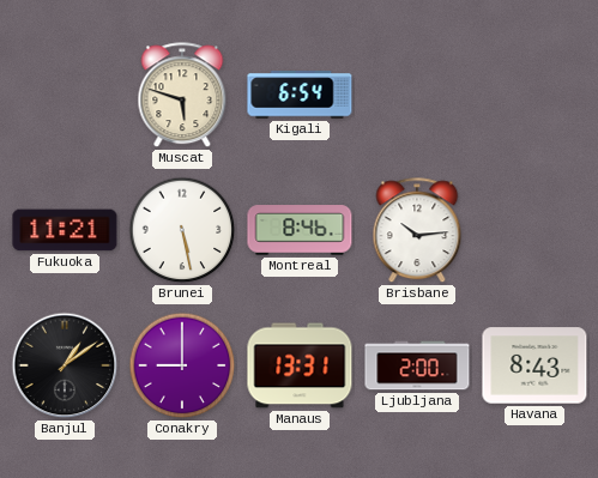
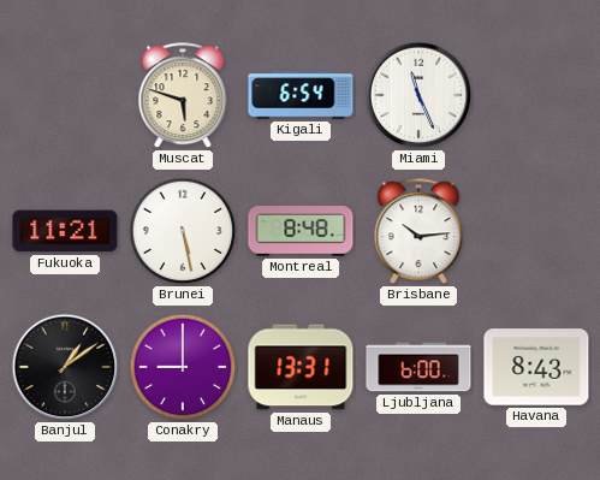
Miami: none -> 11:26
Montreal: 8:46 -> 8:48
Ljubljana: 2:00 -> 6:00
